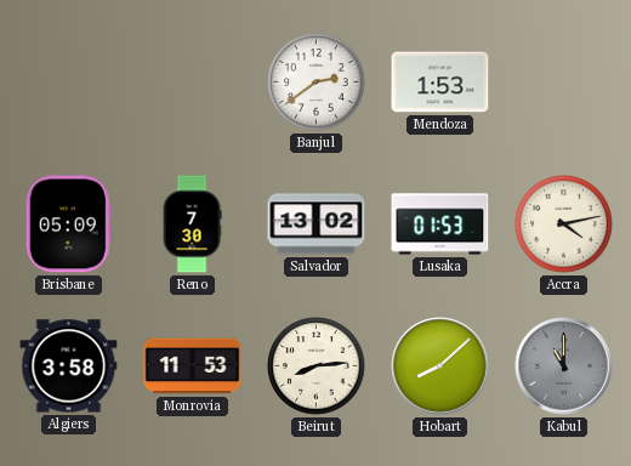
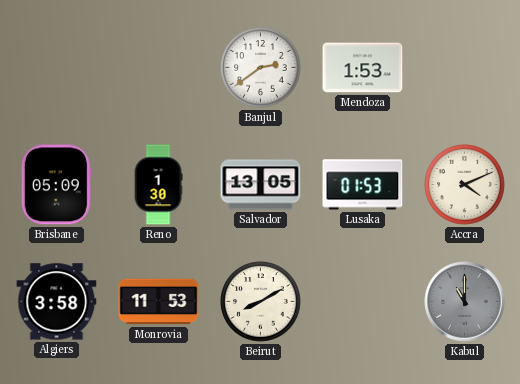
Reno: 7:30 -> 1:30
Salvador: 13:02 -> 13:05
Accra: 4:13 -> 4:11
Beirut: 8:14 -> 8:10
Hobart: 8:08 -> none
